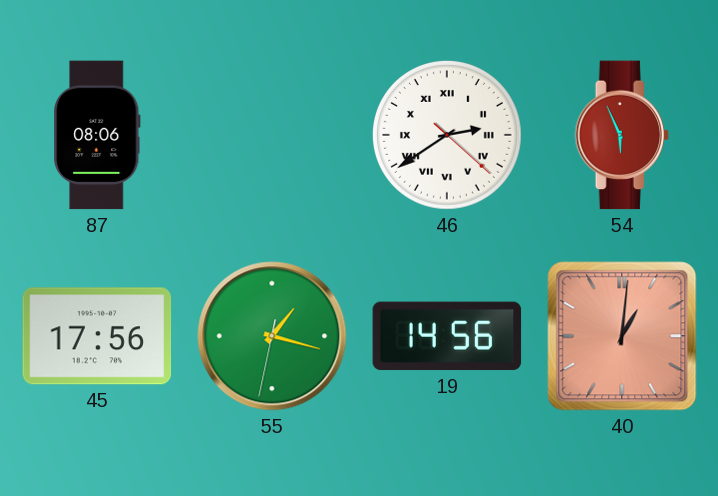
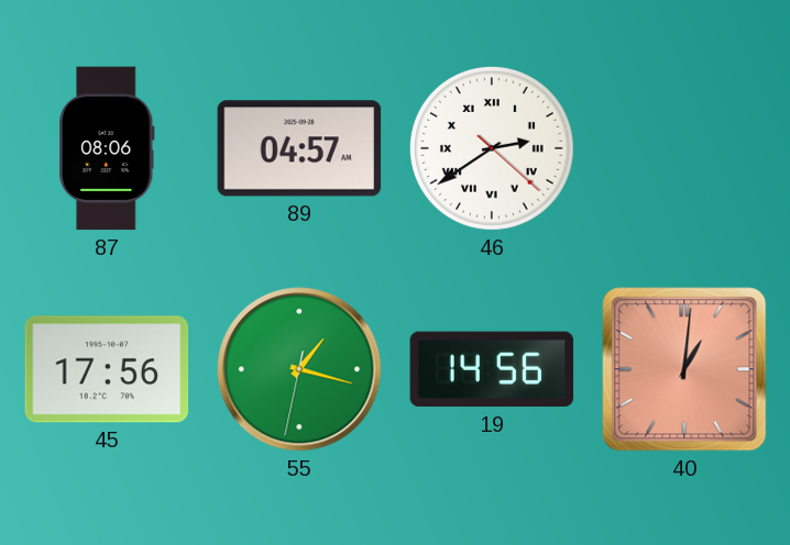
89: none -> 04:57
54: 5:56 -> none
